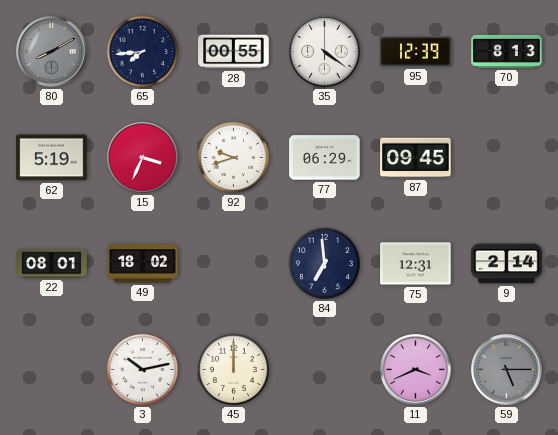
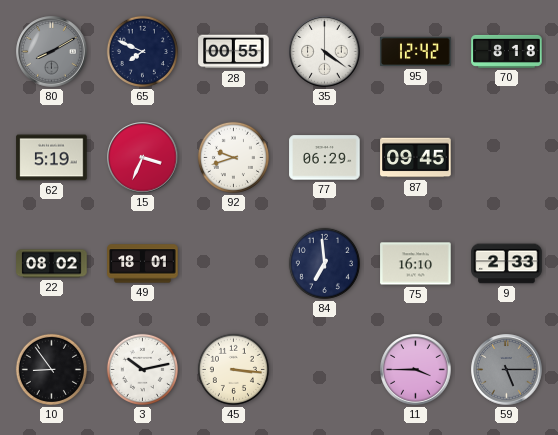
65: 7:44 -> 7:49
95: 12:39 -> 12:42
70: 8:13 -> 8:18
22: 08:01 -> 08:02
49: 18:02 -> 18:01
75: 12:31 -> 16:10
9: 2:14 -> 2:33
10: none -> 8:54
45: 12:00 -> 3:16
11: 3:41 -> 3:45
